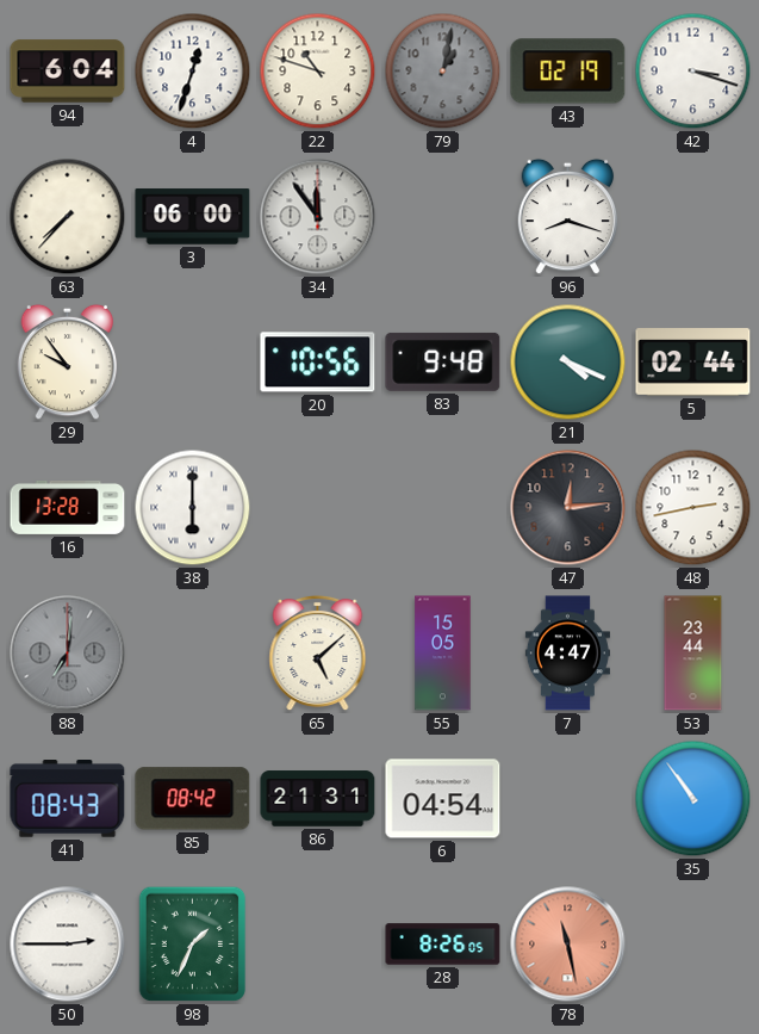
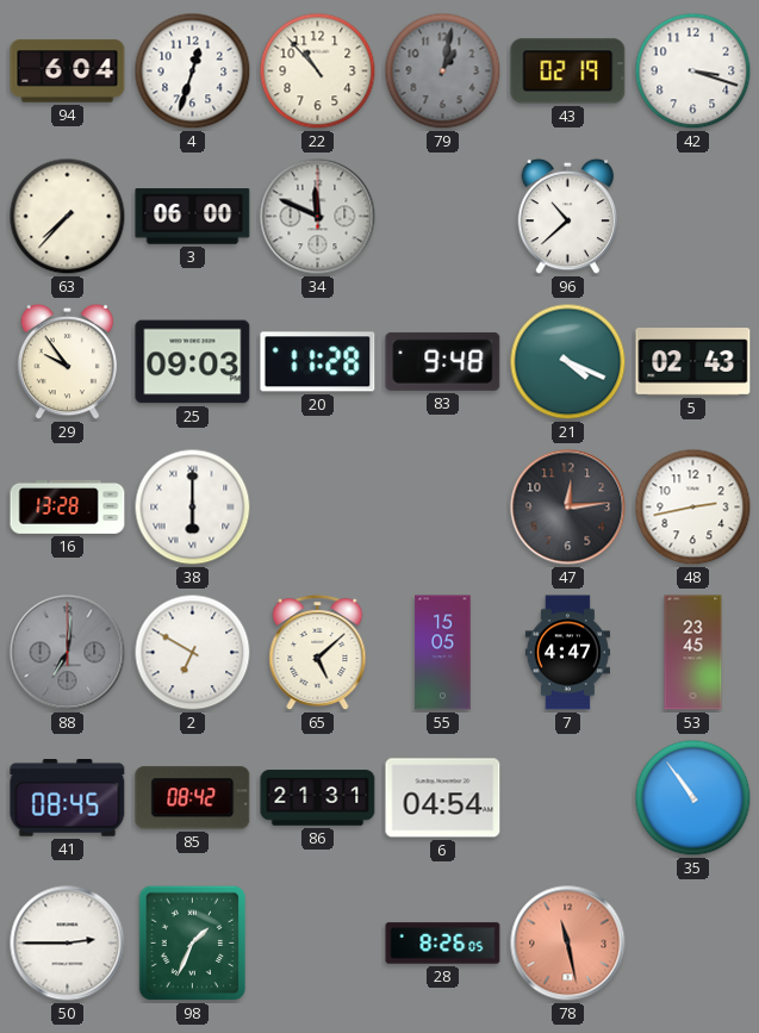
22: 10:48 -> 10:53
34: 11:54 -> 11:49
96: 8:18 -> 10:38
25: none -> 09:03
20: 10:56 -> 11:28
5: 02:44 -> 02:43
2: none -> 6:50
53: 23:44 -> 23:45
41: 08:43 -> 08:45
